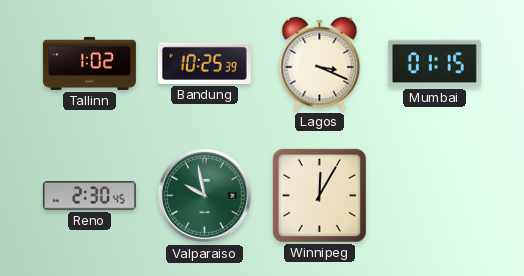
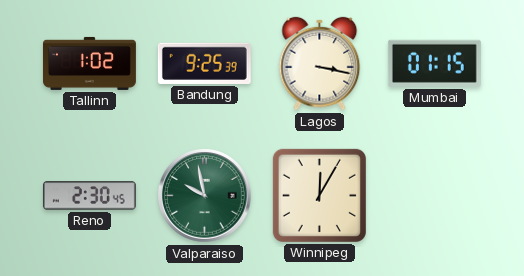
Bandung: 10:25 -> 9:25
Lagos: 3:19 -> 3:17
